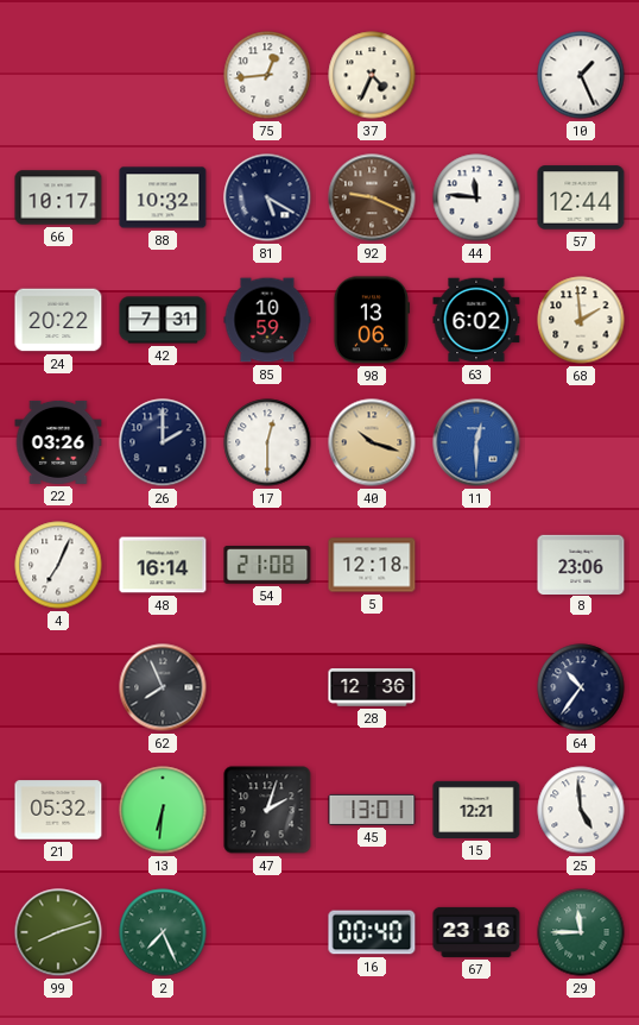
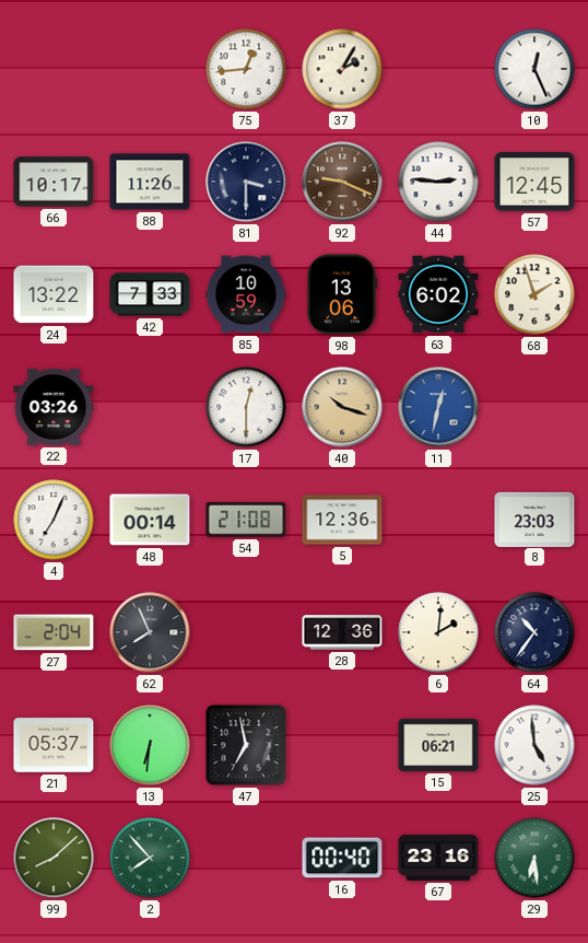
37: 4:34 -> 2:05
10: 1:26 -> 12:26
88: 10:32 -> 11:26
81: 5:20 -> 3:30
44: 11:46 -> 2:46
57: 12:44 -> 12:45
24: 20:22 -> 13:22
42: 7:31 -> 7:33
68: 1:59 -> 1:57
26: 2:00 -> none
11: 12:30 -> 12:32
48: 16:14 -> 00:14
5: 12:18 -> 12:36
8: 23:06 -> 23:03
27: none -> 2:04
6: none -> 2:01
21: 05:32 -> 05:37
47: 2:03 -> 6:58
45: 13:01 -> none
15: 12:21 -> 06:21
99: 8:12 -> 8:08
2: 7:26 -> 7:53
29: 11:45 -> 6:29
